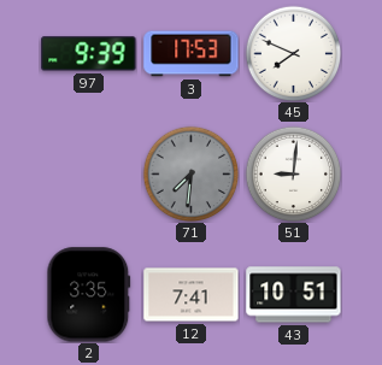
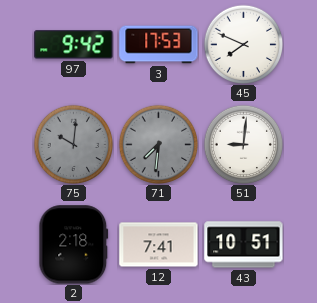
97: 9:39 -> 9:42
75: none -> 10:01
2: 3:35 -> 2:18
